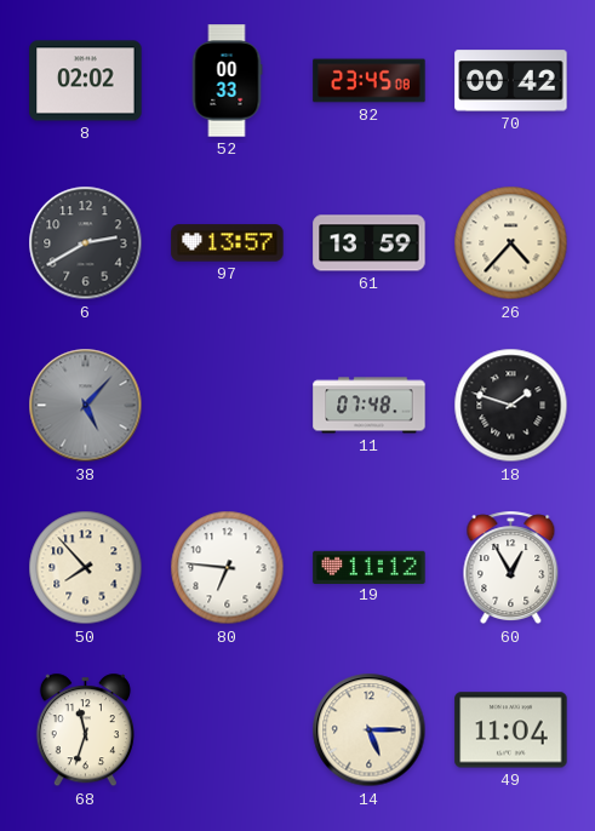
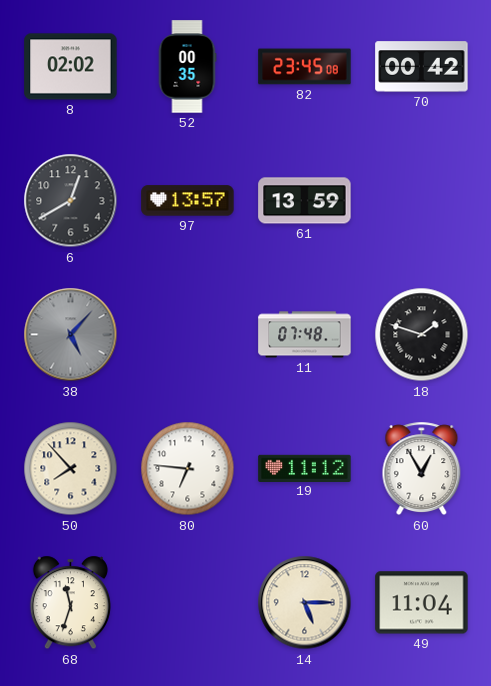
52: 00:33 -> 00:35
6: 2:40 -> 12:40
26: 4:37 -> none
